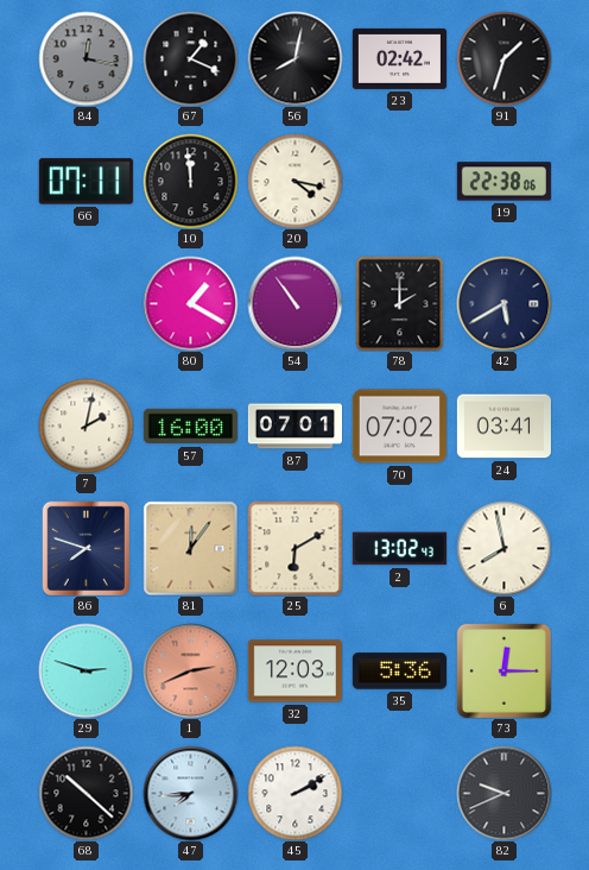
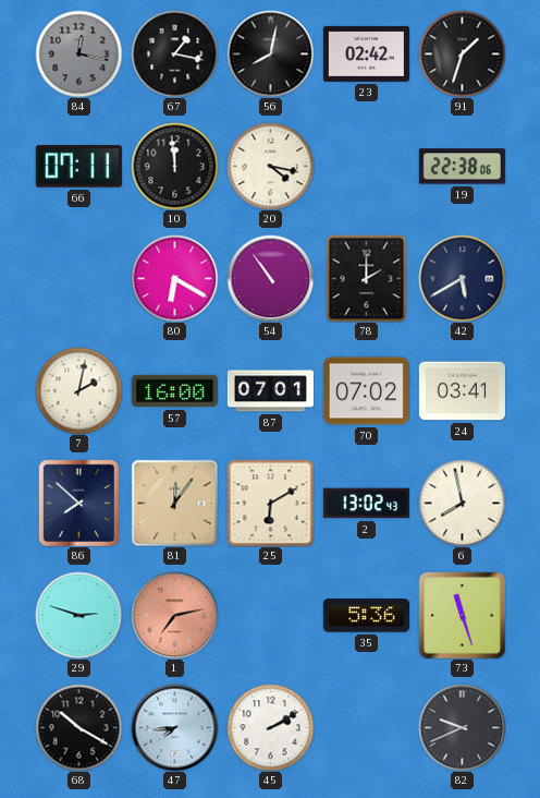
67: 1:19 -> 1:17
80: 1:20 -> 6:20
86: 7:48 -> 7:52
1: 2:41 -> 7:13
32: 12:03 -> none
73: 12:15 -> 11:27
68: 10:22 -> 10:20
